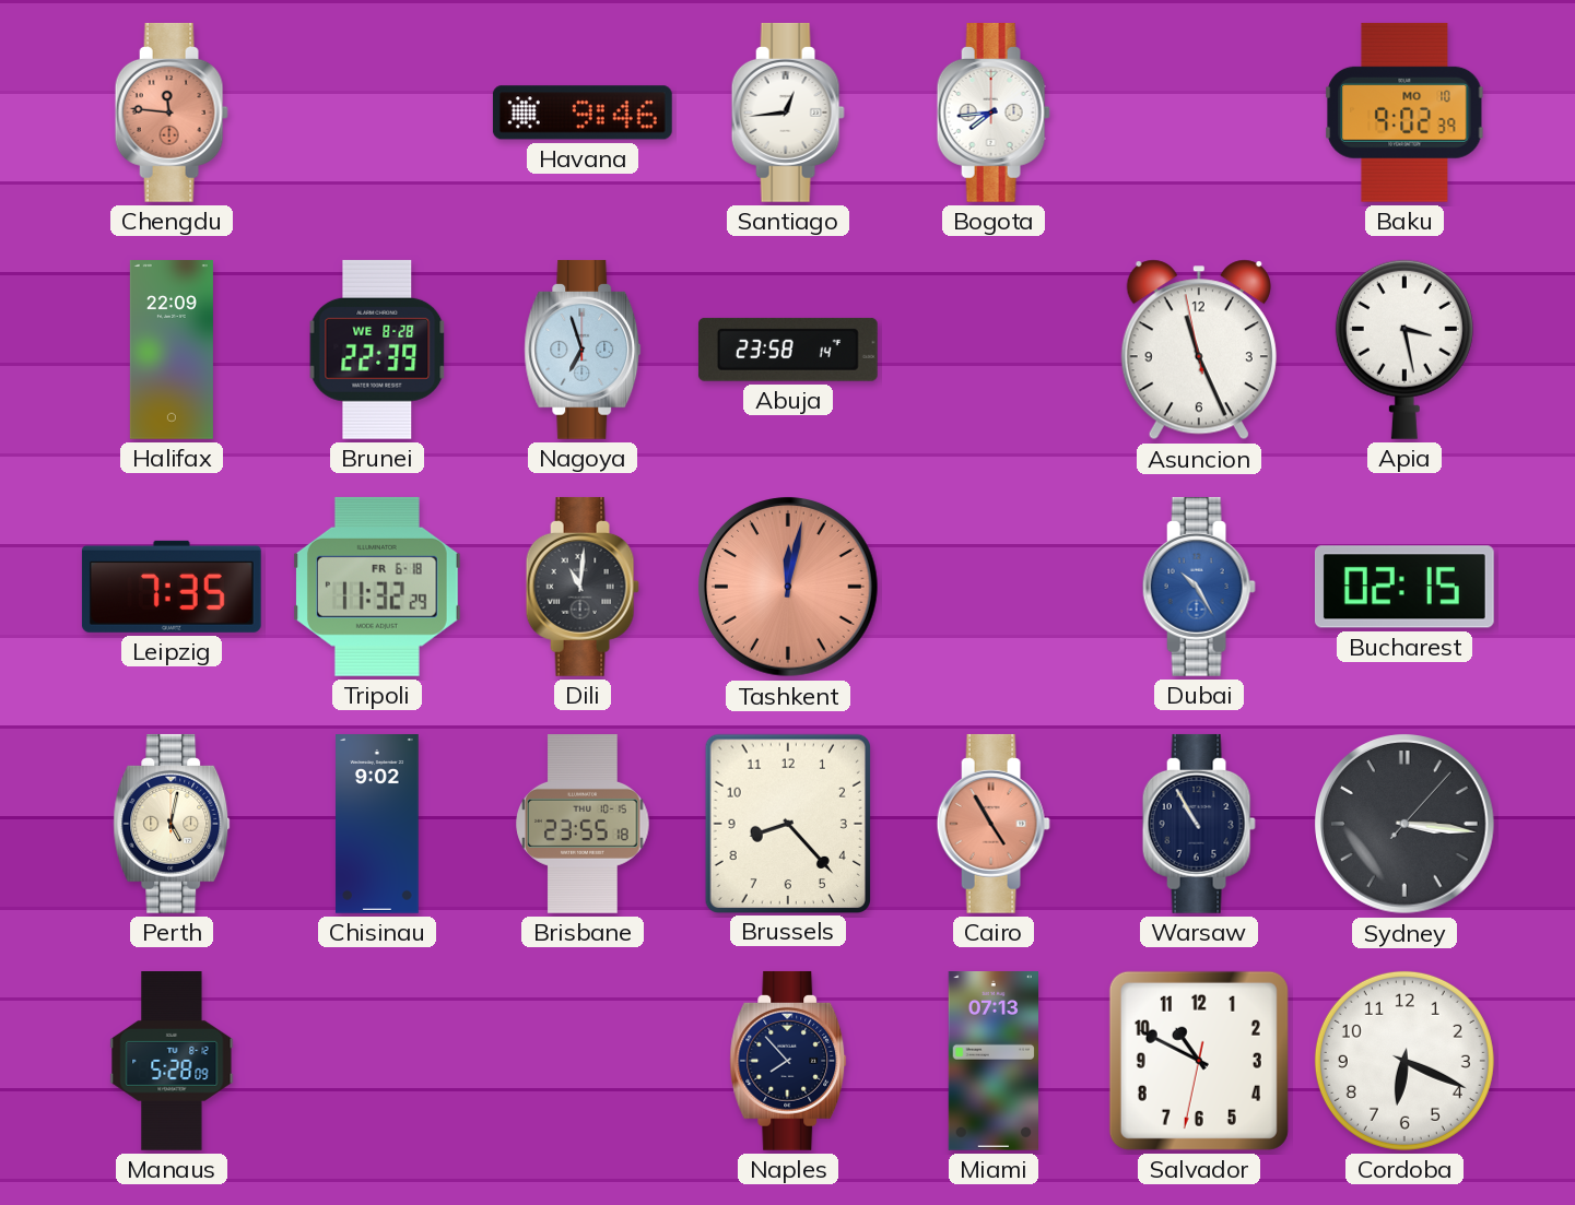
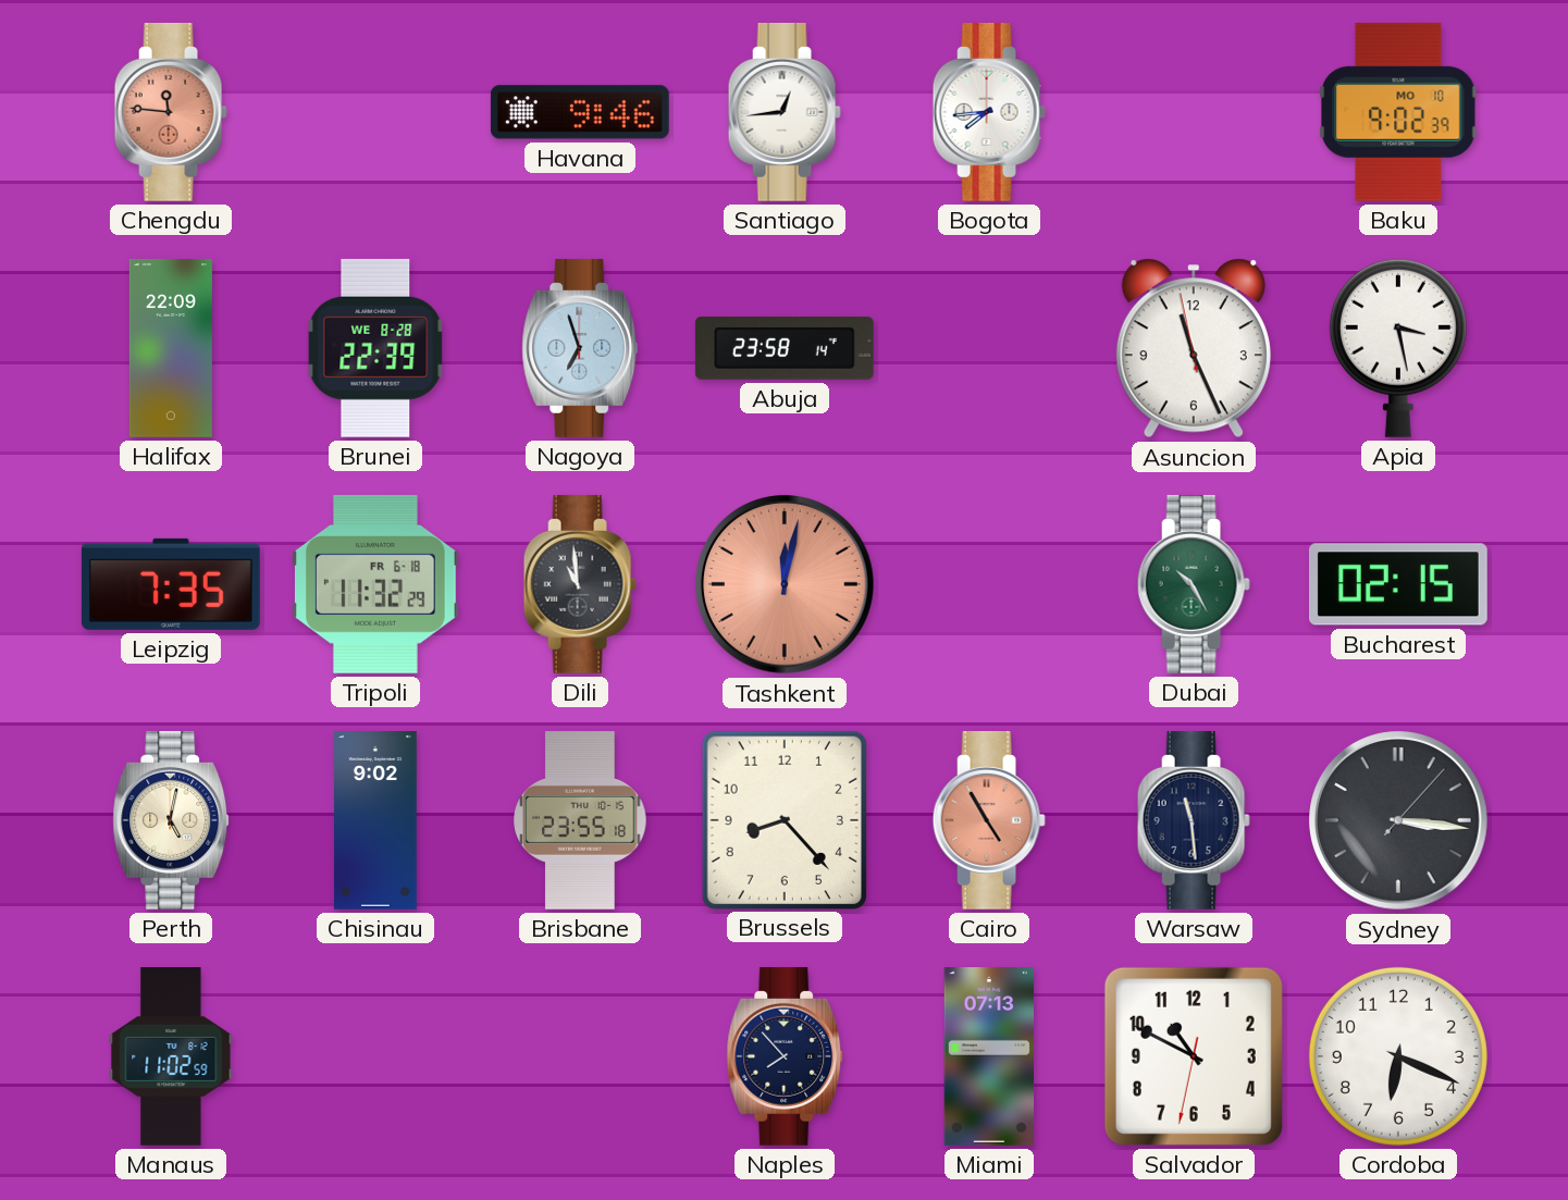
Dili: 11:01 -> 10:59
Dubai dial: blue -> green
Warsaw: 10:55 -> 11:29
Manaus: 5:28 -> 11:02
